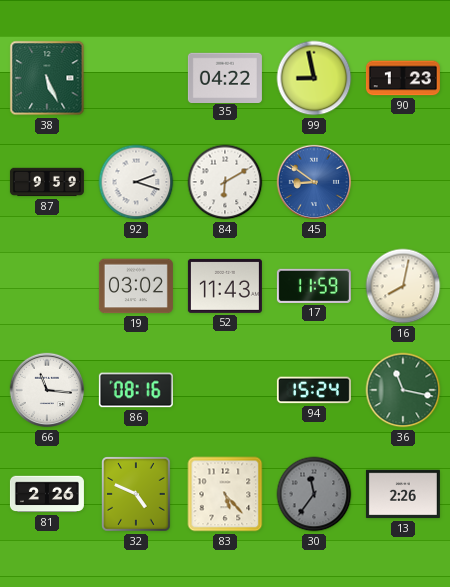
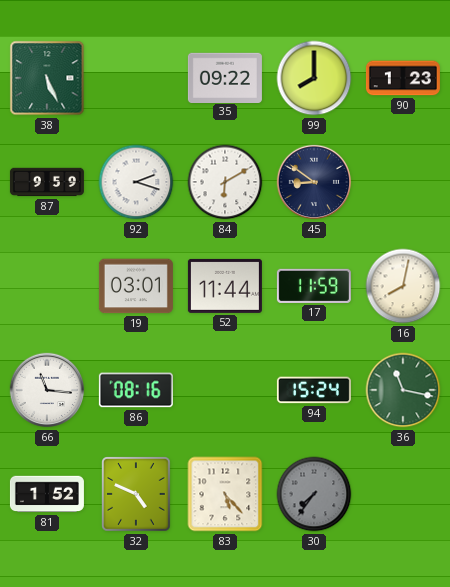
35: 04:22 -> 09:22
99: 8:58 -> 8:00
45 dial: blue -> navy
19: 03:02 -> 03:01
52: 11:43 -> 11:44
81: 2:26 -> 1:52
30: 11:36 -> 7:36
13: 2:26 -> none
